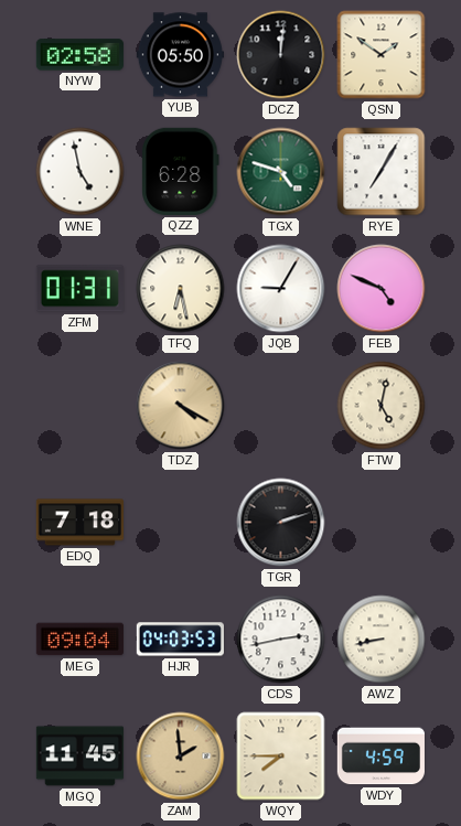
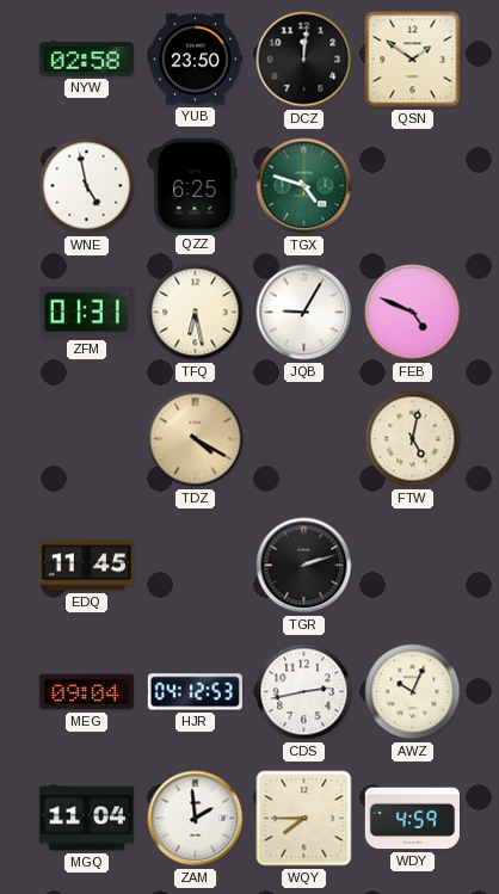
YUB: 05:50 -> 23:50
QZZ: 6:28 -> 6:25
RYE: 7:05 -> none
EDQ: 7:18 -> 11:45
HJR: 04:03 -> 04:12
AWZ: 8:43 -> 10:04
MGQ: 11:45 -> 11:04
ZAM dial: champagne -> white
